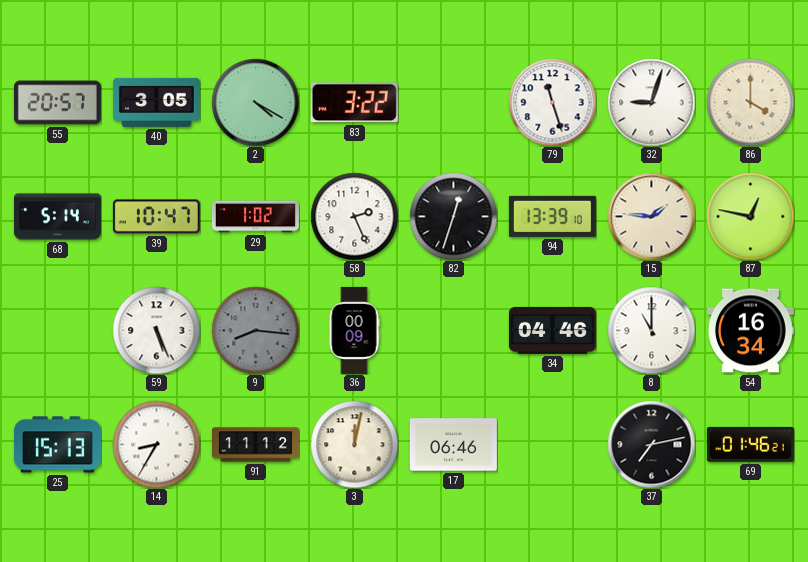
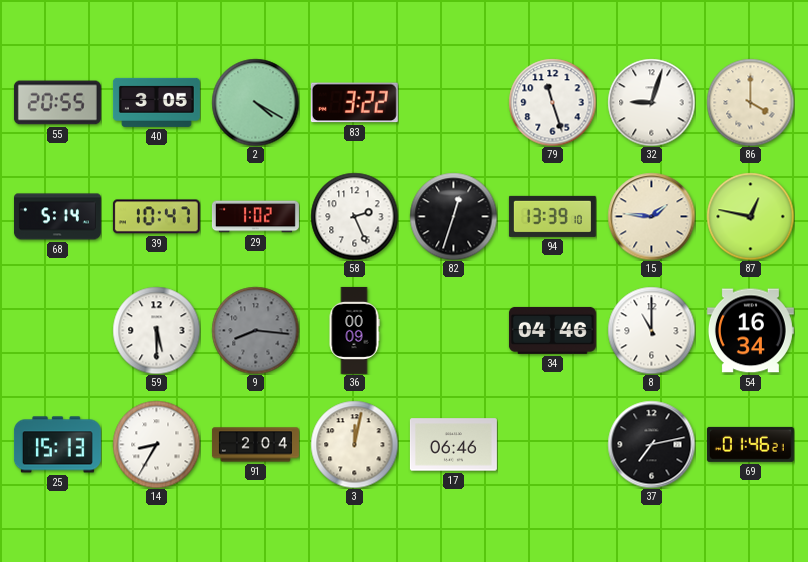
55: 20:57 -> 20:55
59: 5:26 -> 5:30
91: 11:12 -> 2:04
